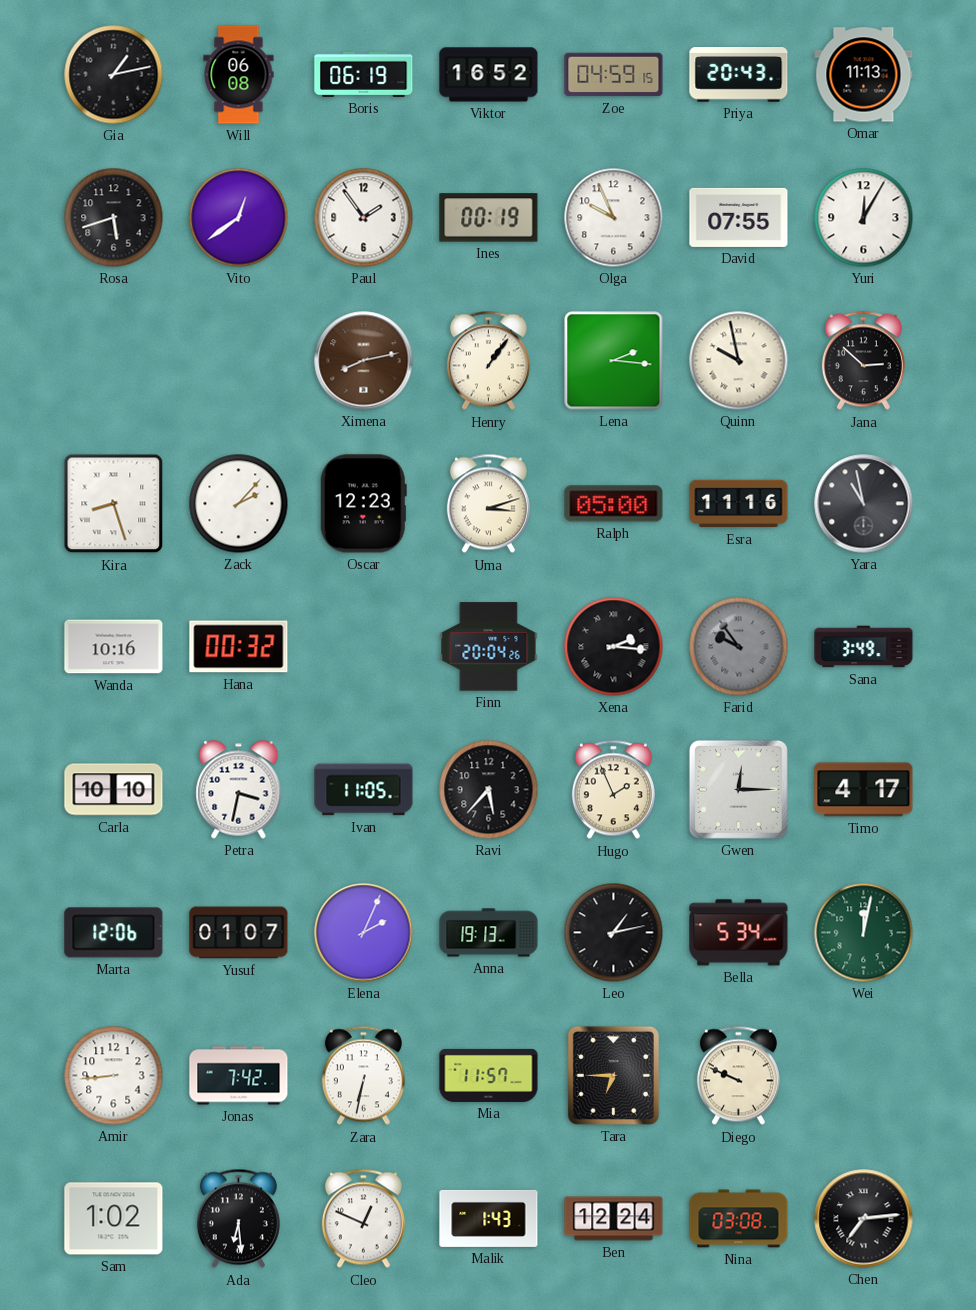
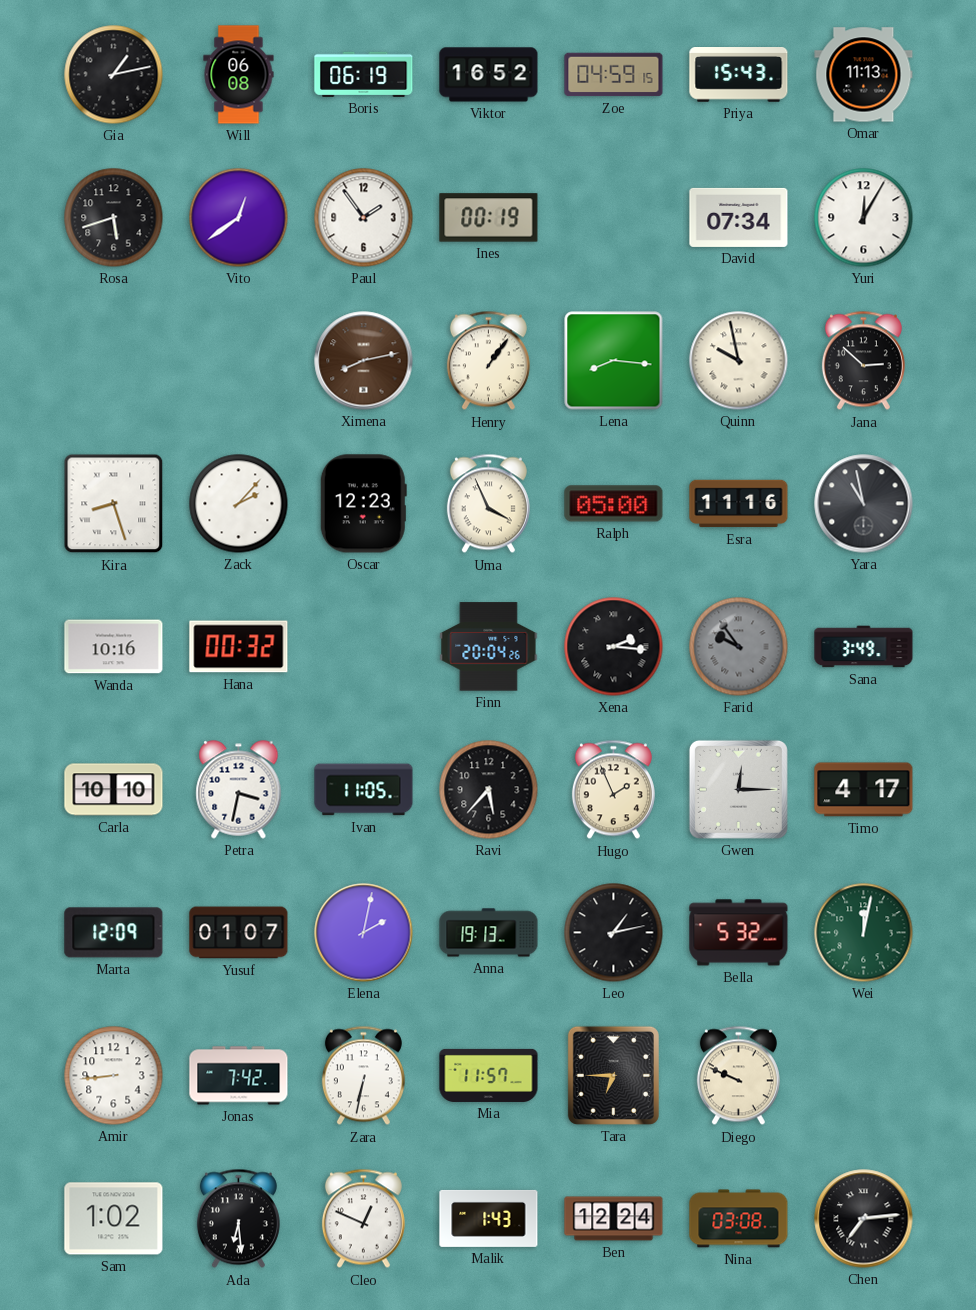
Priya: 20:43 -> 15:43
Olga: 9:56 -> none
David: 07:55 -> 07:34
Lena: 2:16 -> 8:16
Uma: 3:12 -> 3:56
Marta: 12:06 -> 12:09
Elena: 2:04 -> 2:02
Bella: 5:34 -> 5:32
